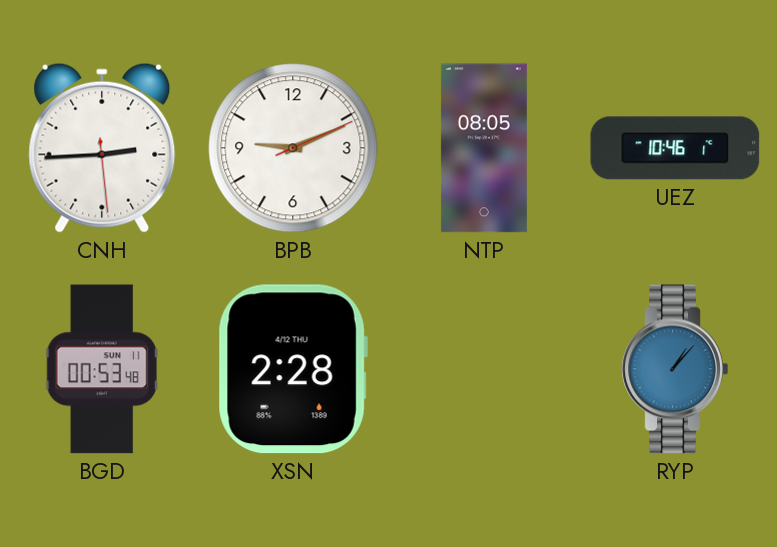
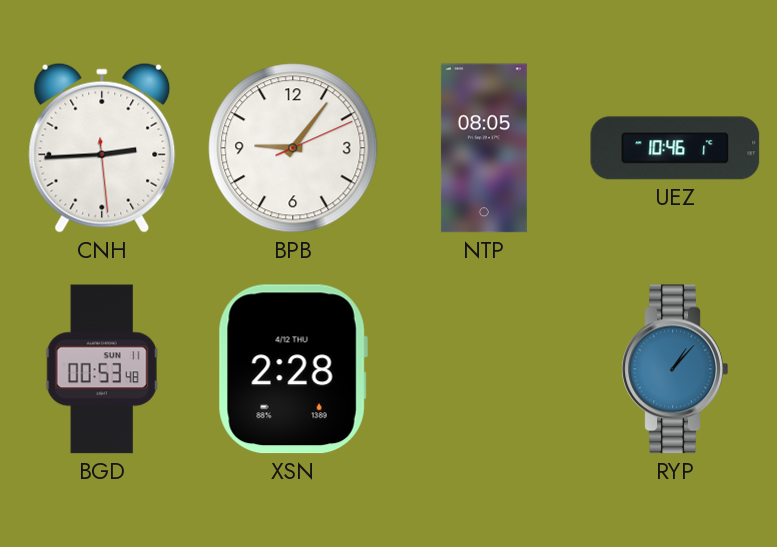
BPB: 9:11 -> 9:06
